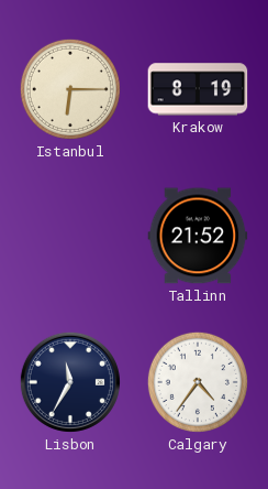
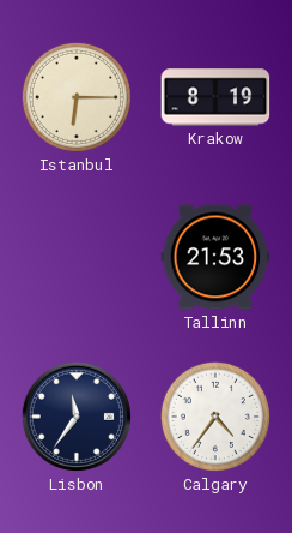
Tallinn: 21:52 -> 21:53
Lisbon: 11:35 -> 11:36
